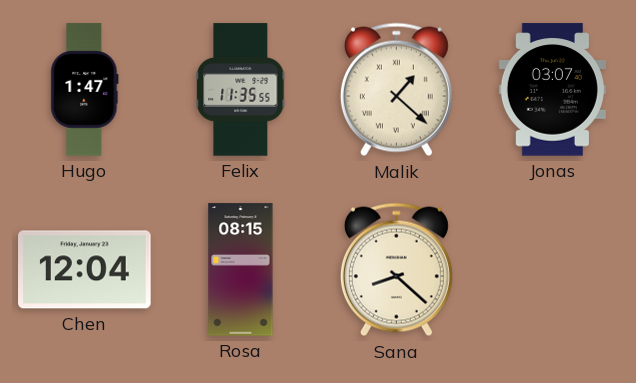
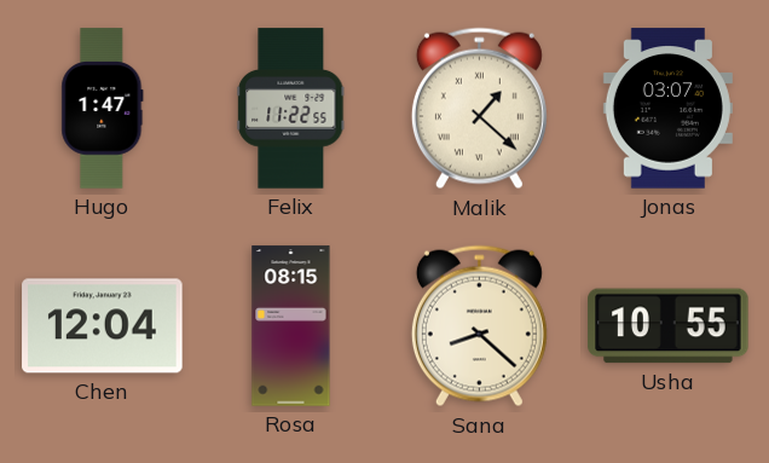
Felix: 11:35 -> 11:22
Usha: none -> 10:55
